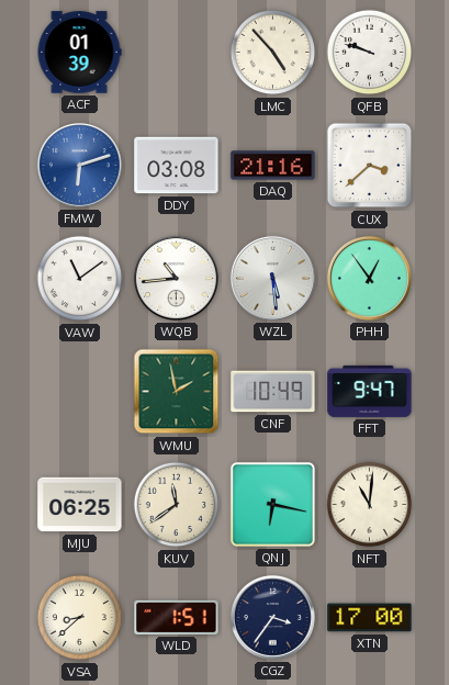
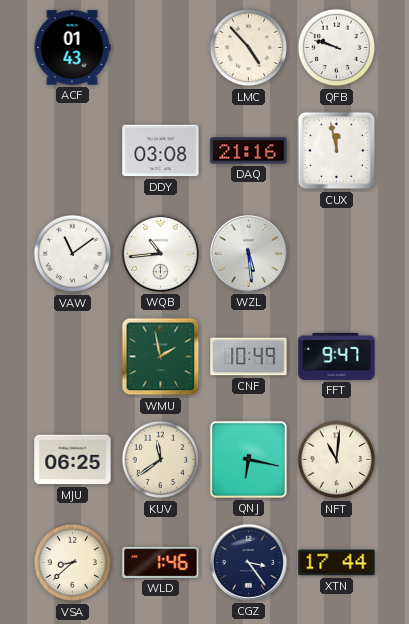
ACF: 01:39 -> 01:43
FMW: 6:12 -> none
CUX: 3:38 -> 11:58
PHH: 12:54 -> none
WLD: 1:51 -> 1:46
CGZ: 3:36 -> 3:24
XTN: 17:00 -> 17:44
